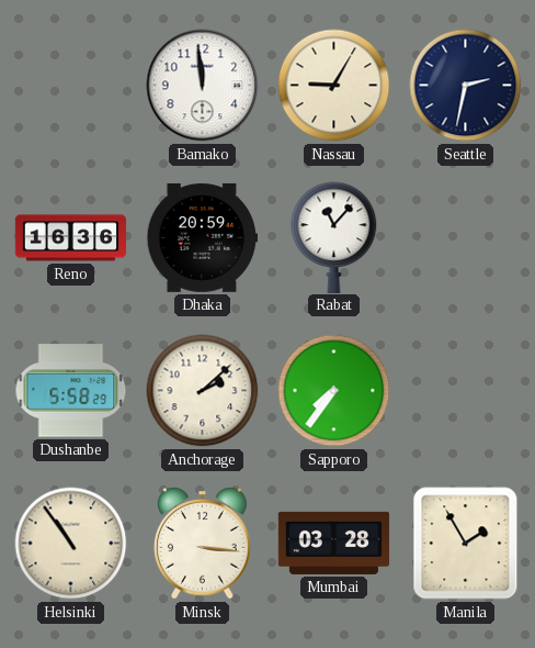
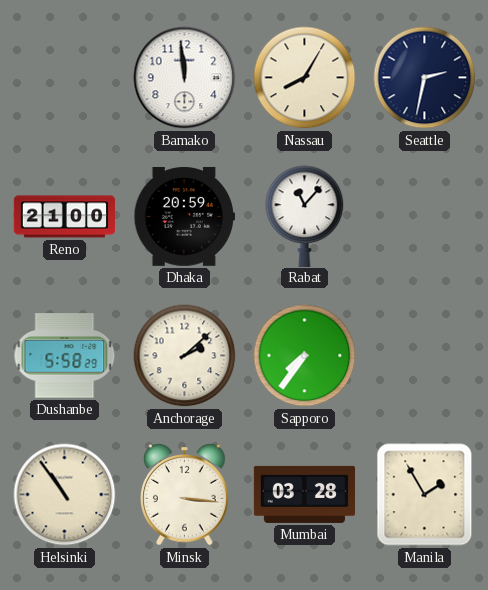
Nassau: 9:05 -> 8:05
Reno: 16:36 -> 21:00
